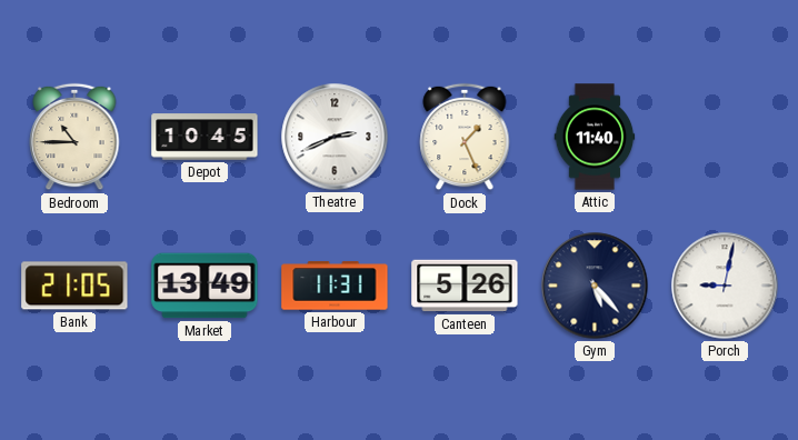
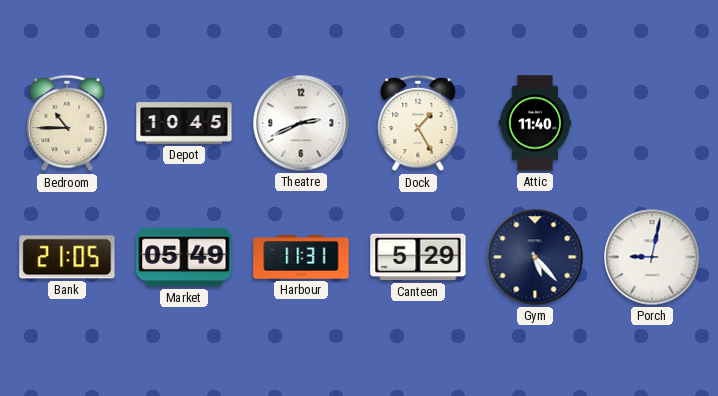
Dock: 1:26 -> 1:25
Market: 13:49 -> 05:49
Canteen: 5:26 -> 5:29
